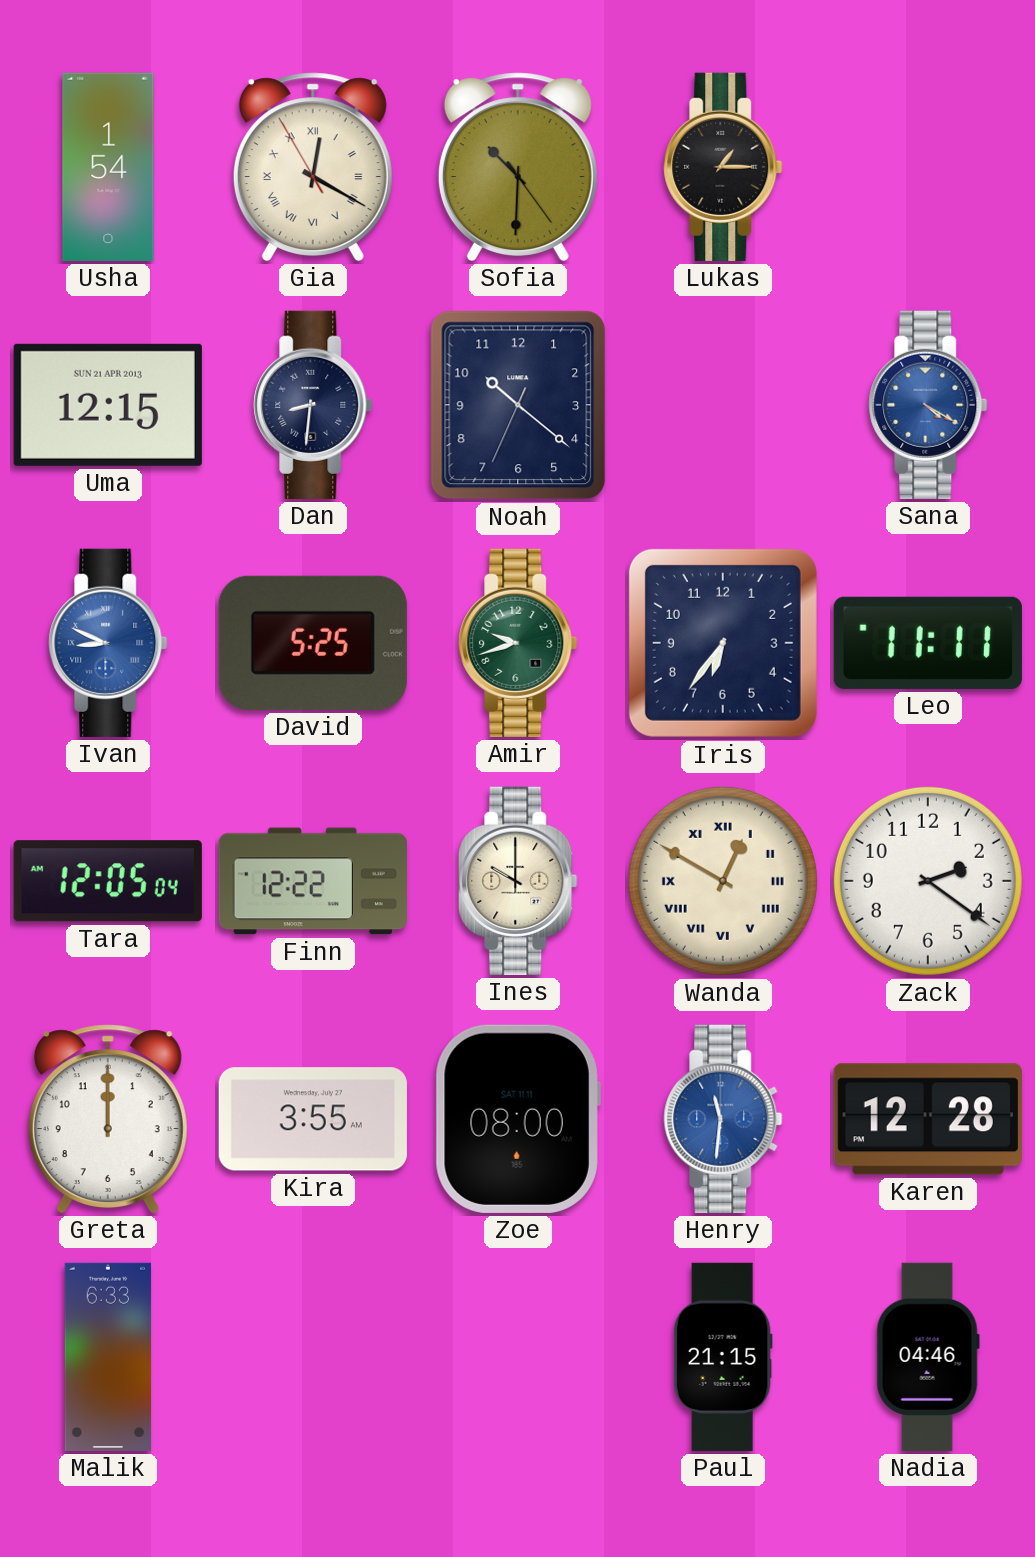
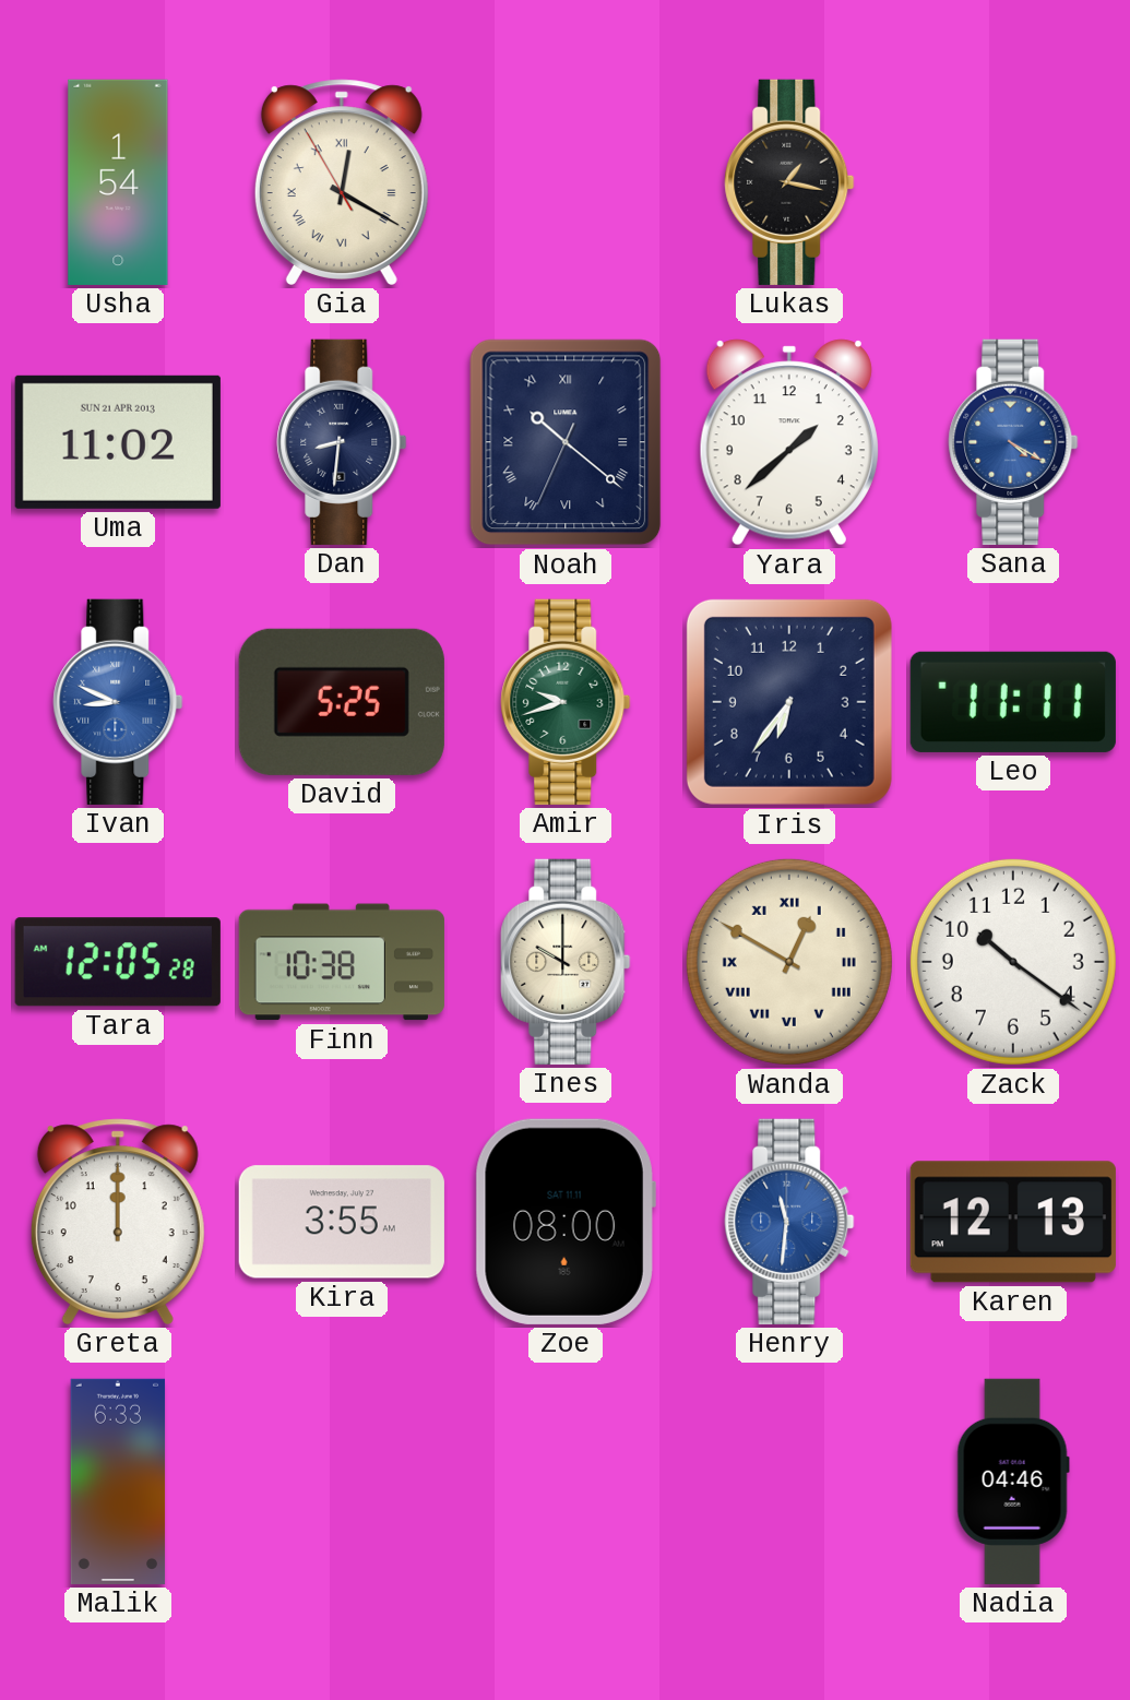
Sofia: 10:30 -> none
Lukas: 1:15 -> 1:17
Uma: 12:15 -> 11:02
Noah numerals: Arabic -> Roman
Yara: none -> 1:38
Tara: 12:05:04 -> 12:05:28
Finn: 12:22 -> 10:38
Zack: 2:21 -> 10:21
Karen: 12:28 -> 12:13
Paul: 21:15 -> none
